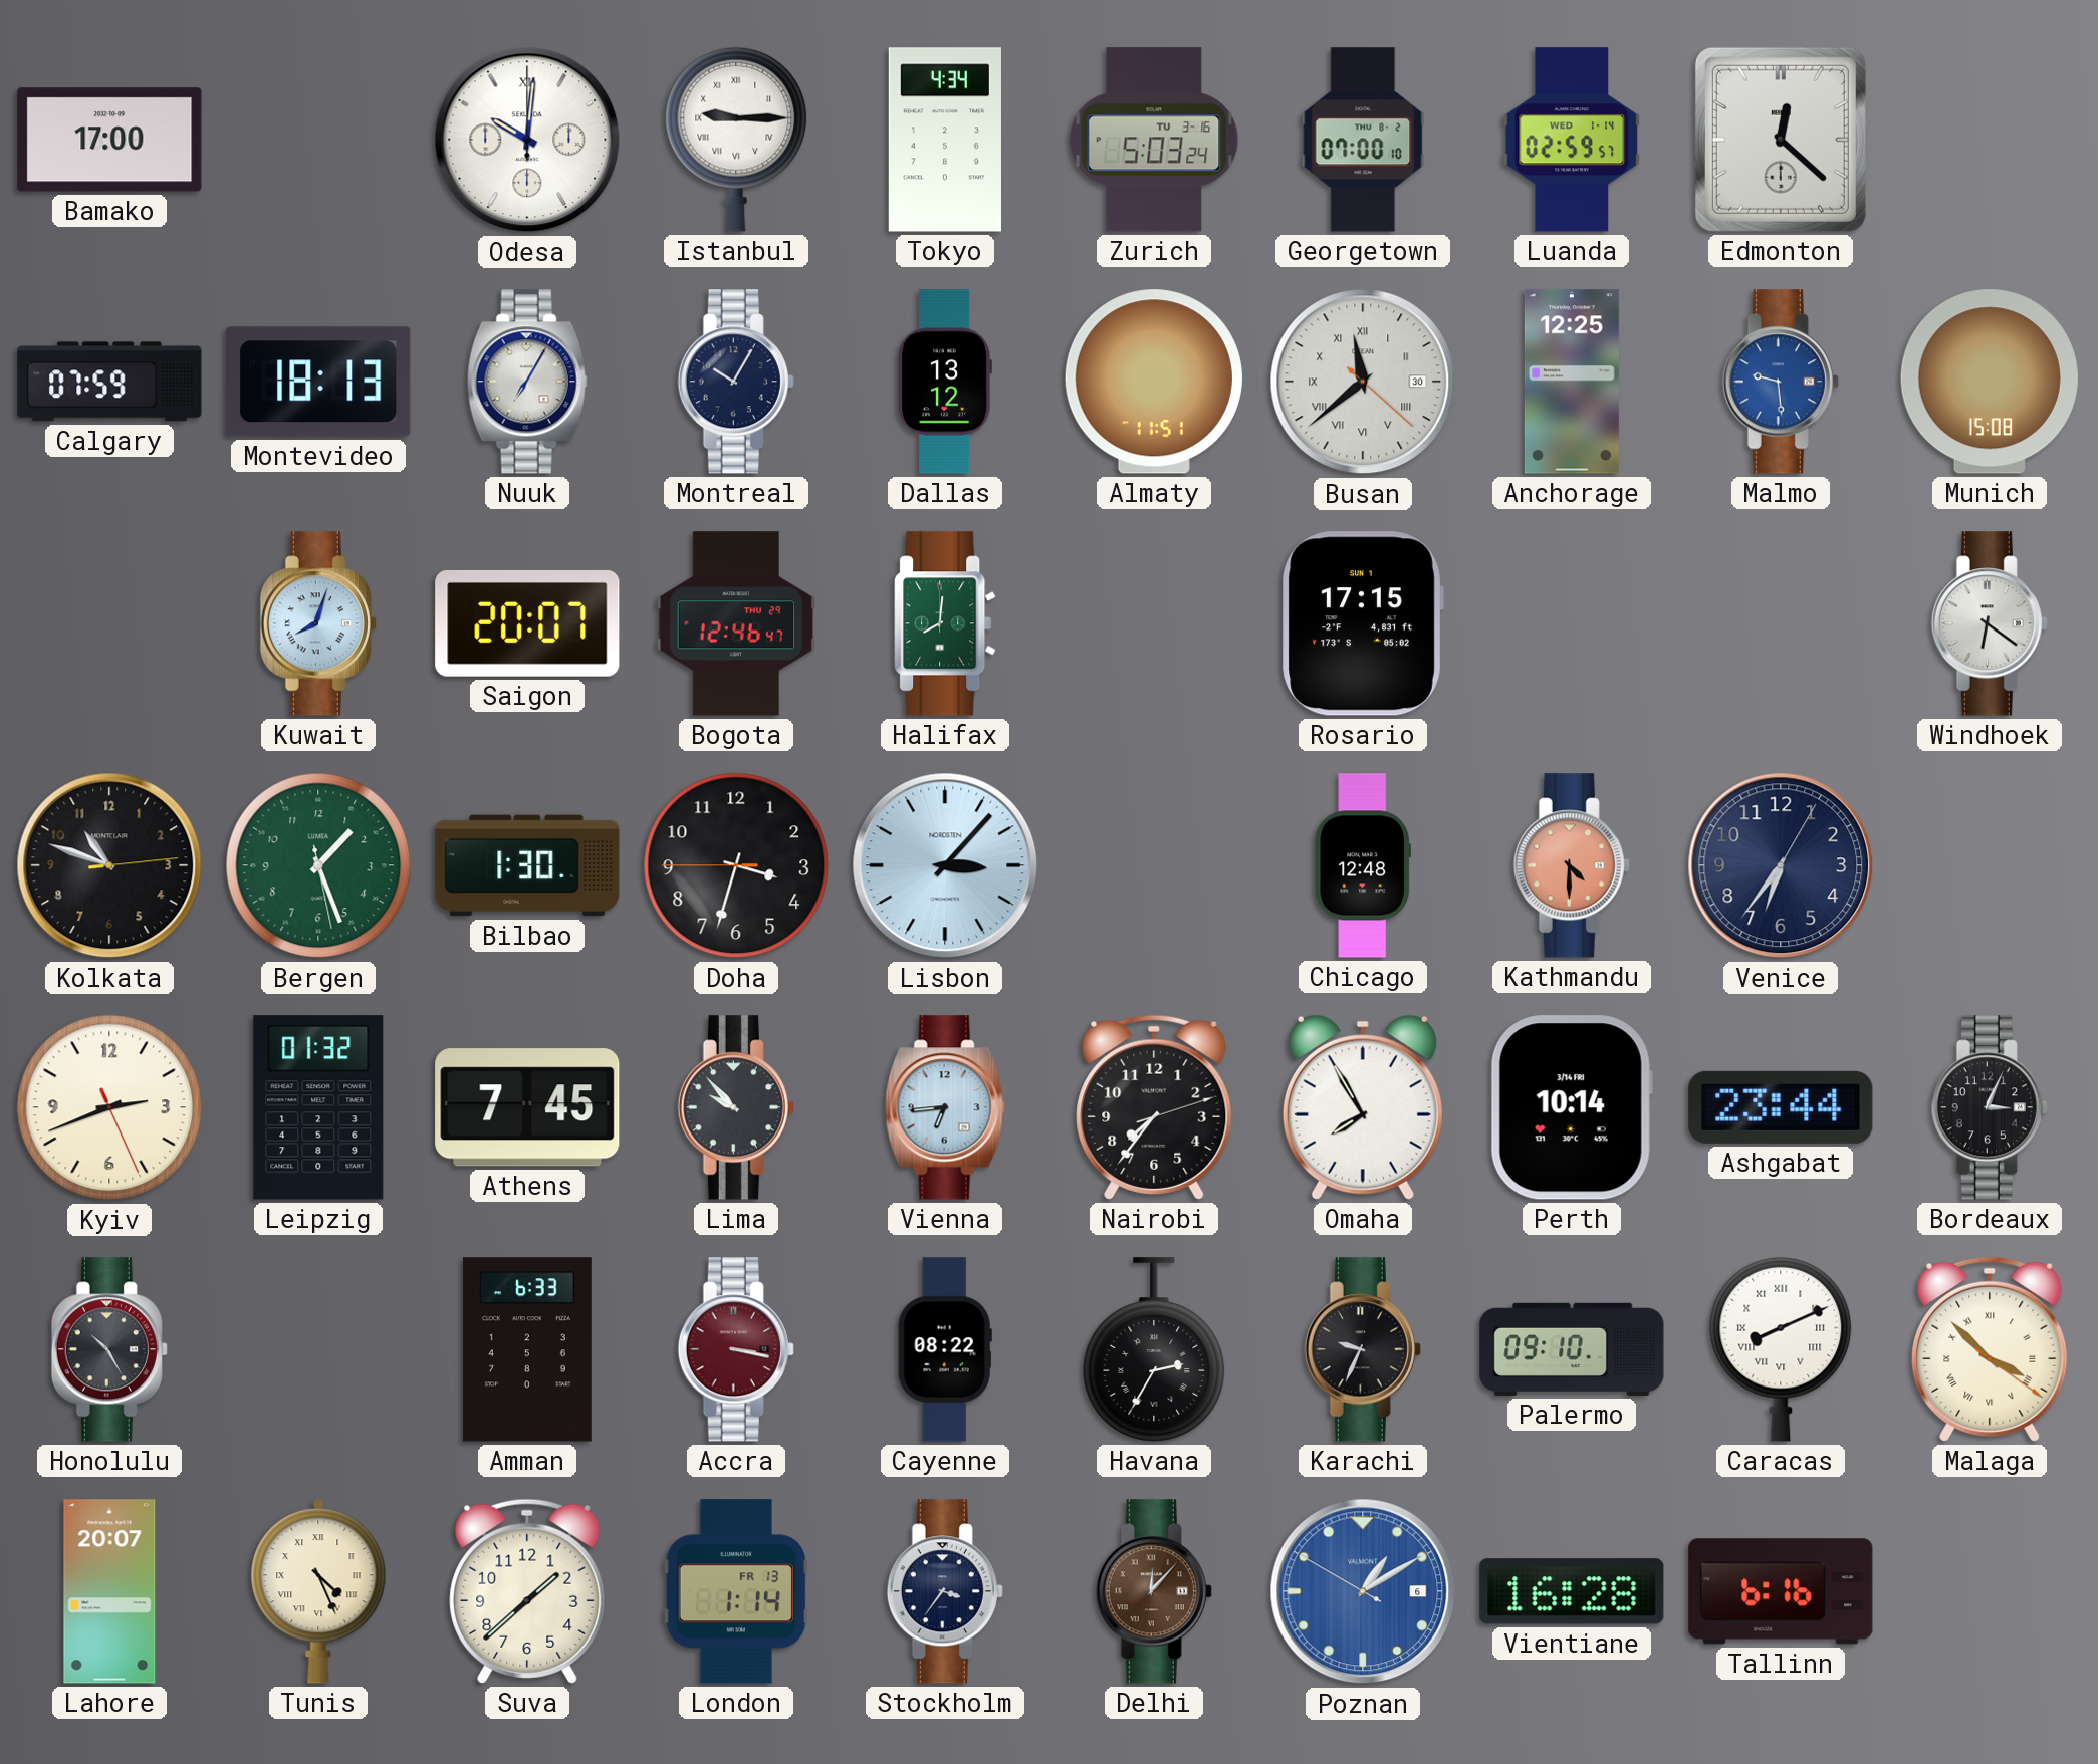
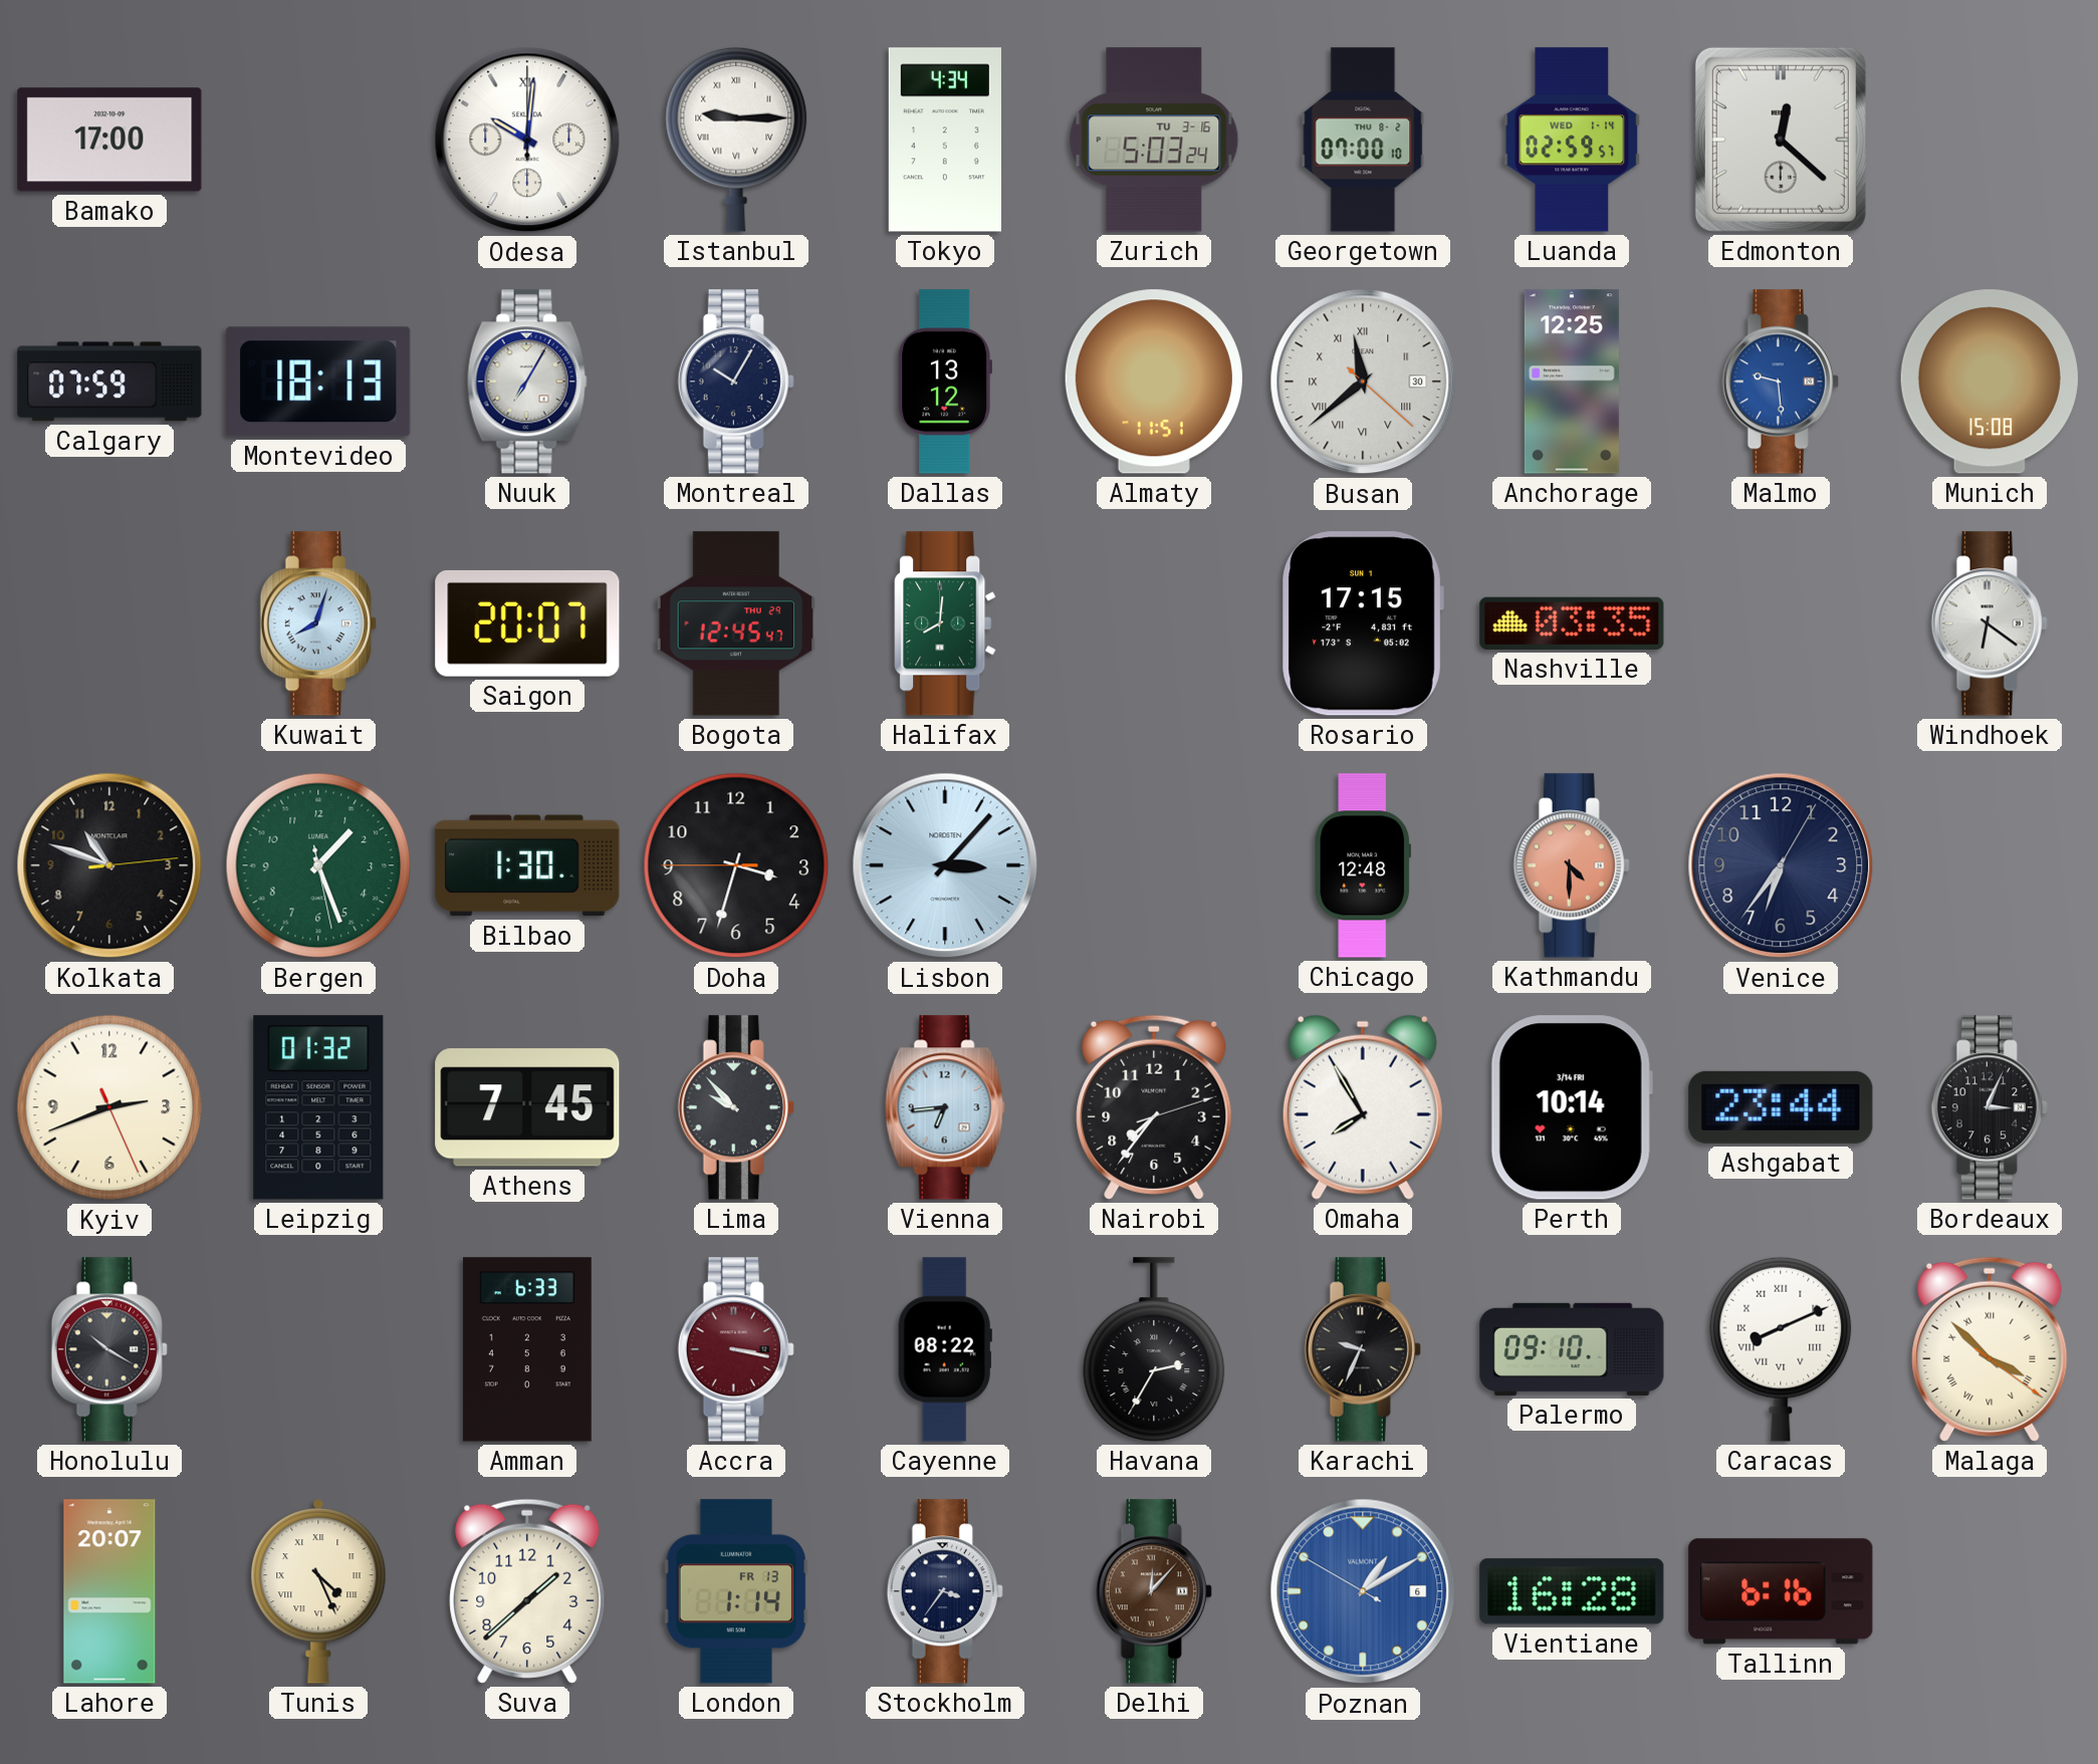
Bogota: 12:46 -> 12:45
Nashville: none -> 03:35
Honolulu: 10:25 -> 10:20
